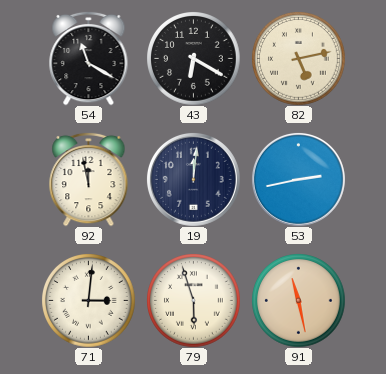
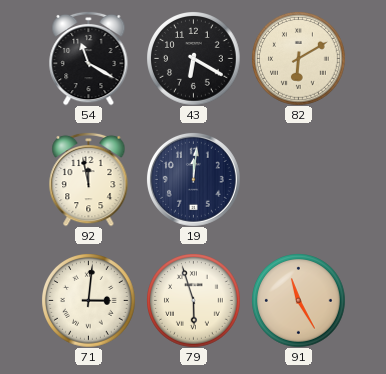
82: 5:13 -> 6:10
53: 2:43 -> none
91: 11:28 -> 11:25
